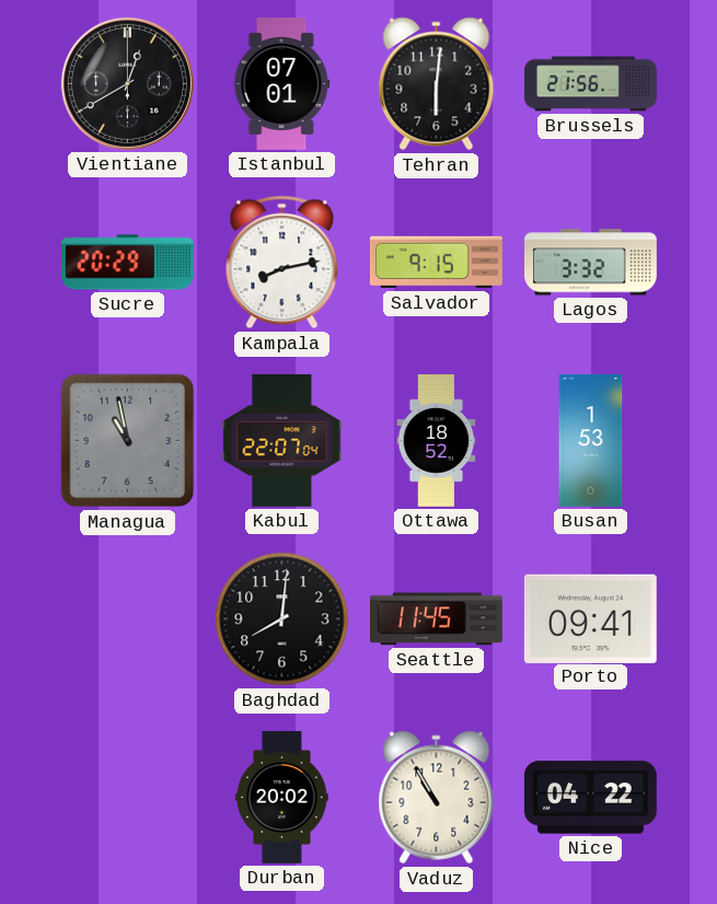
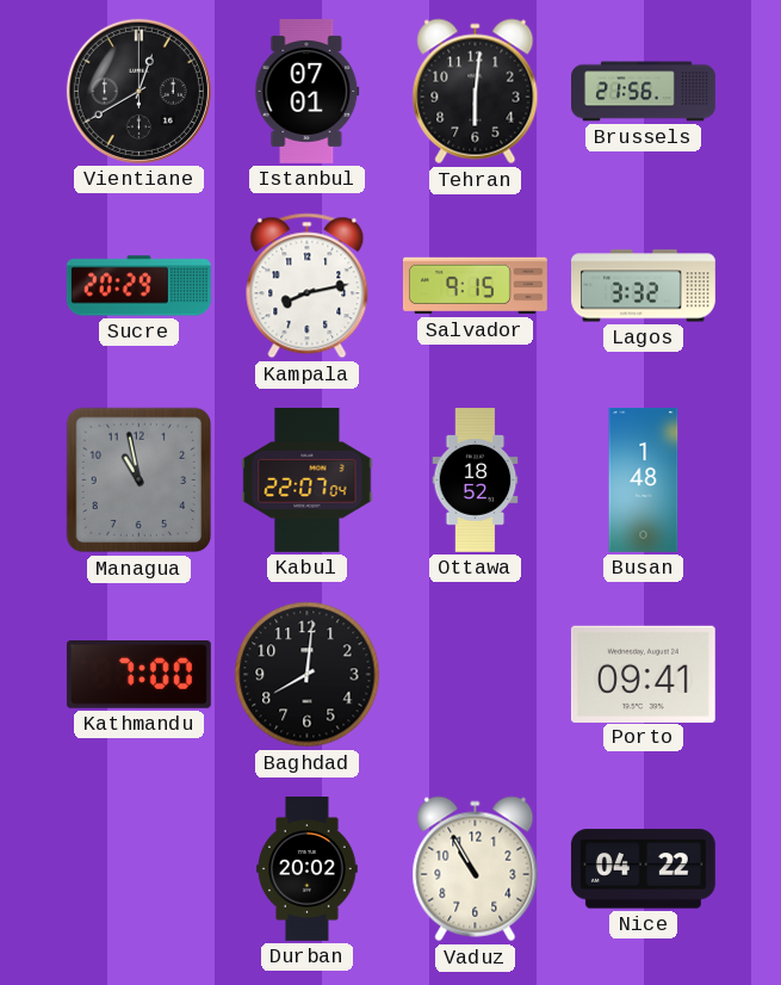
Busan: 1:53 -> 1:48
Kathmandu: none -> 7:00
Seattle: 11:45 -> none
